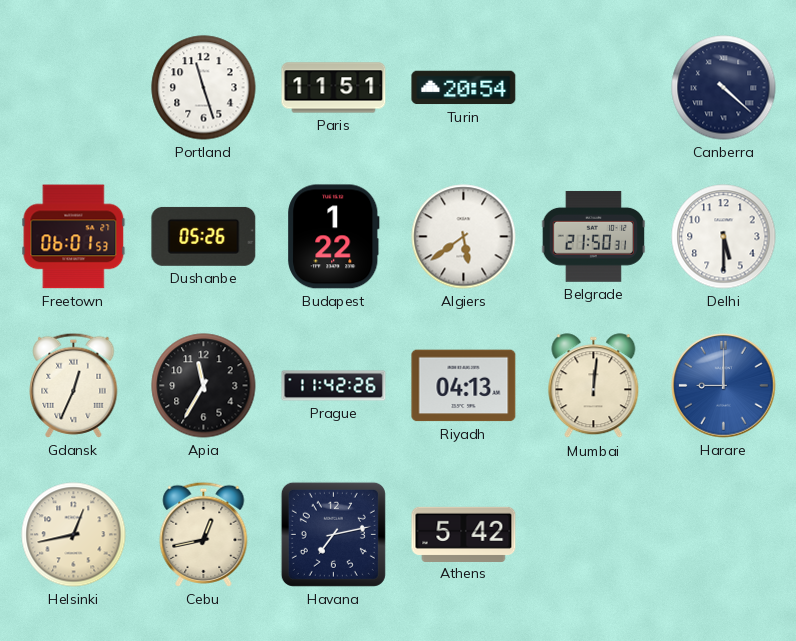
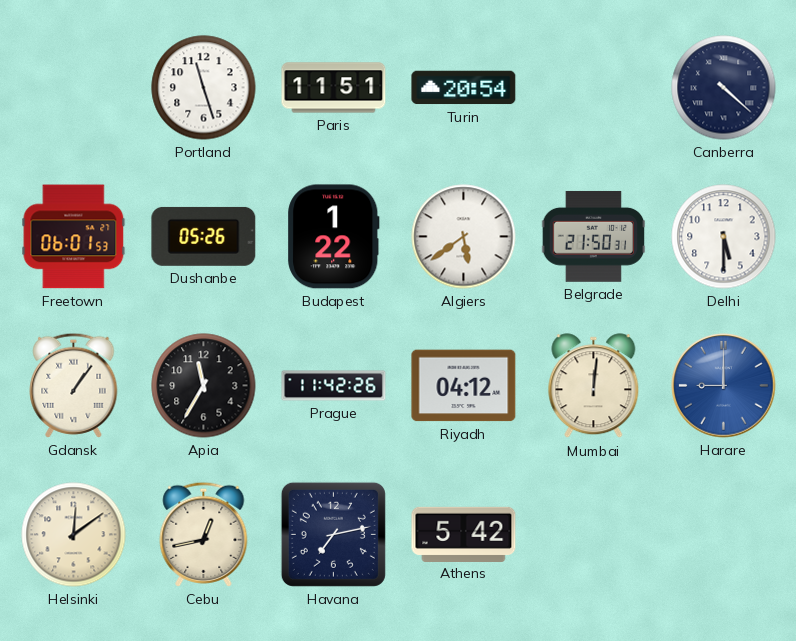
Gdansk: 12:34 -> 1:06
Riyadh: 04:13 -> 04:12
Helsinki: 12:43 -> 12:09
